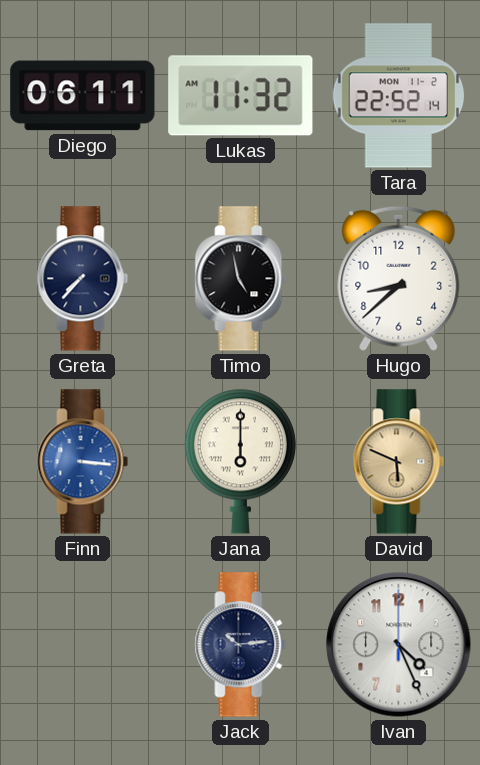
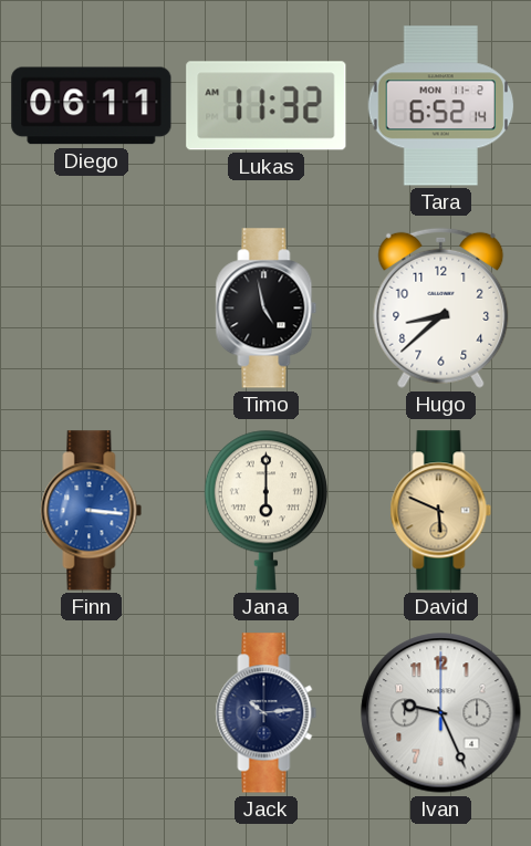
Tara: 22:52 -> 6:52
Greta: 7:37 -> none
Ivan: 4:26 -> 9:26
